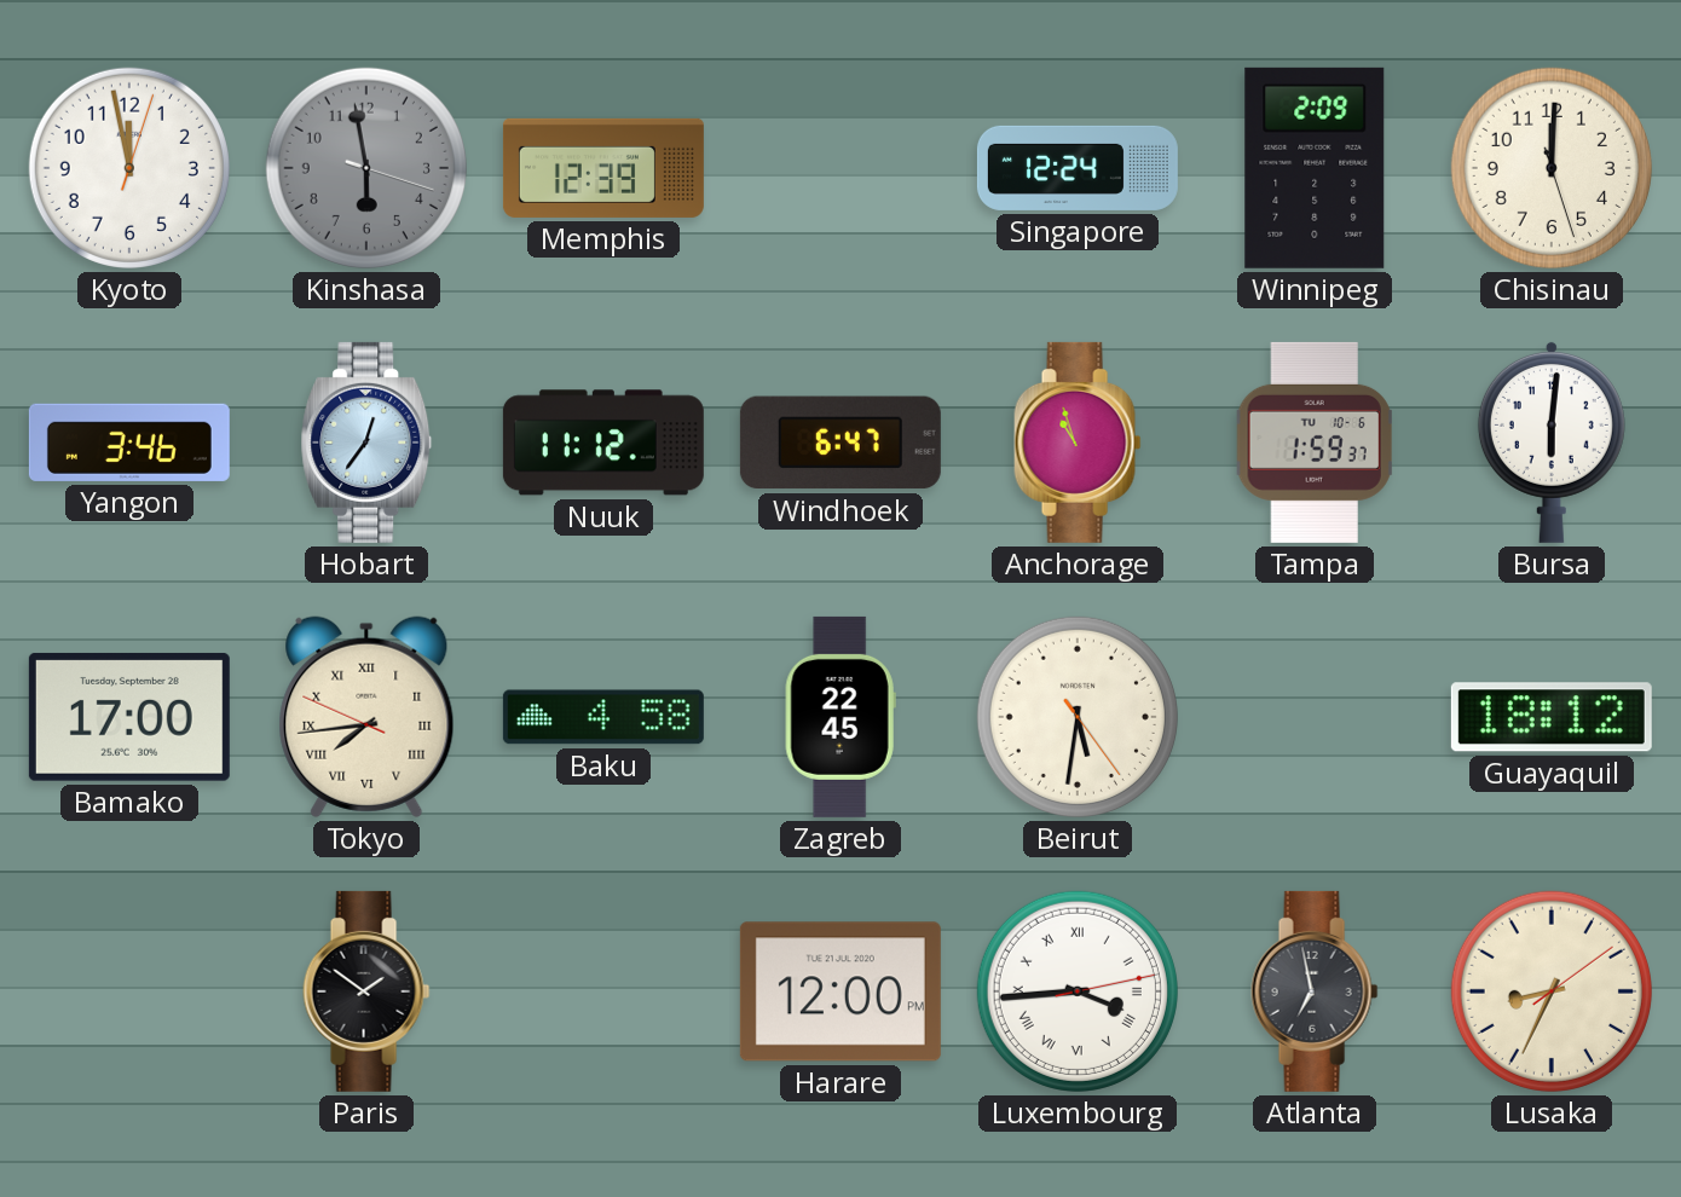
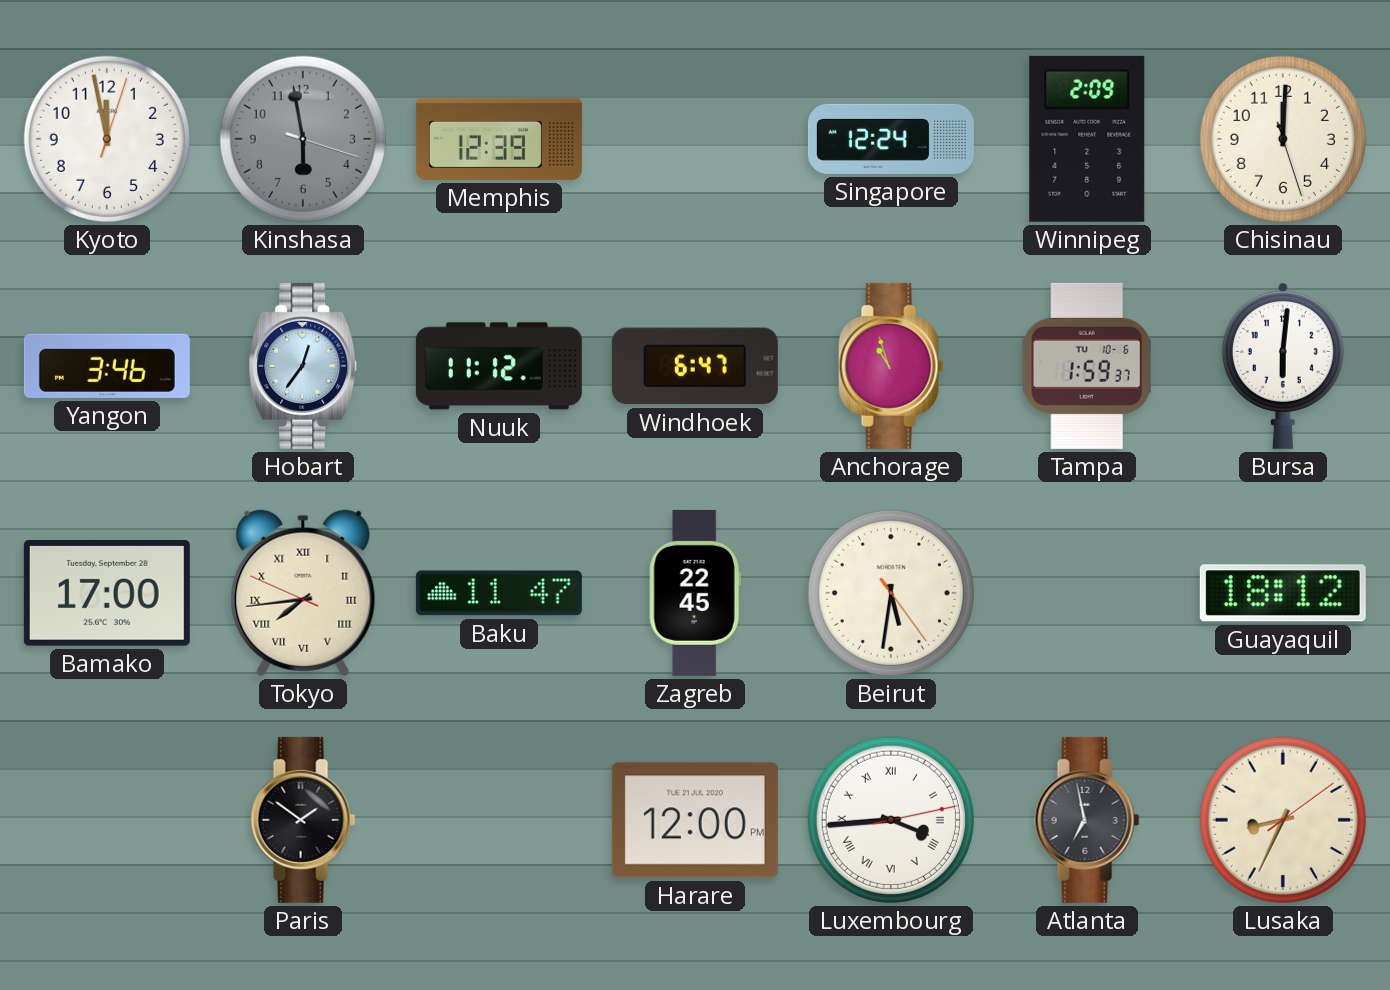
Baku: 4:58 -> 11:47
